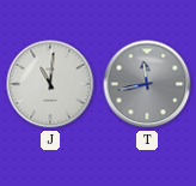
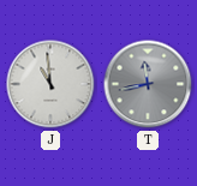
J: 11:01 -> 10:59
